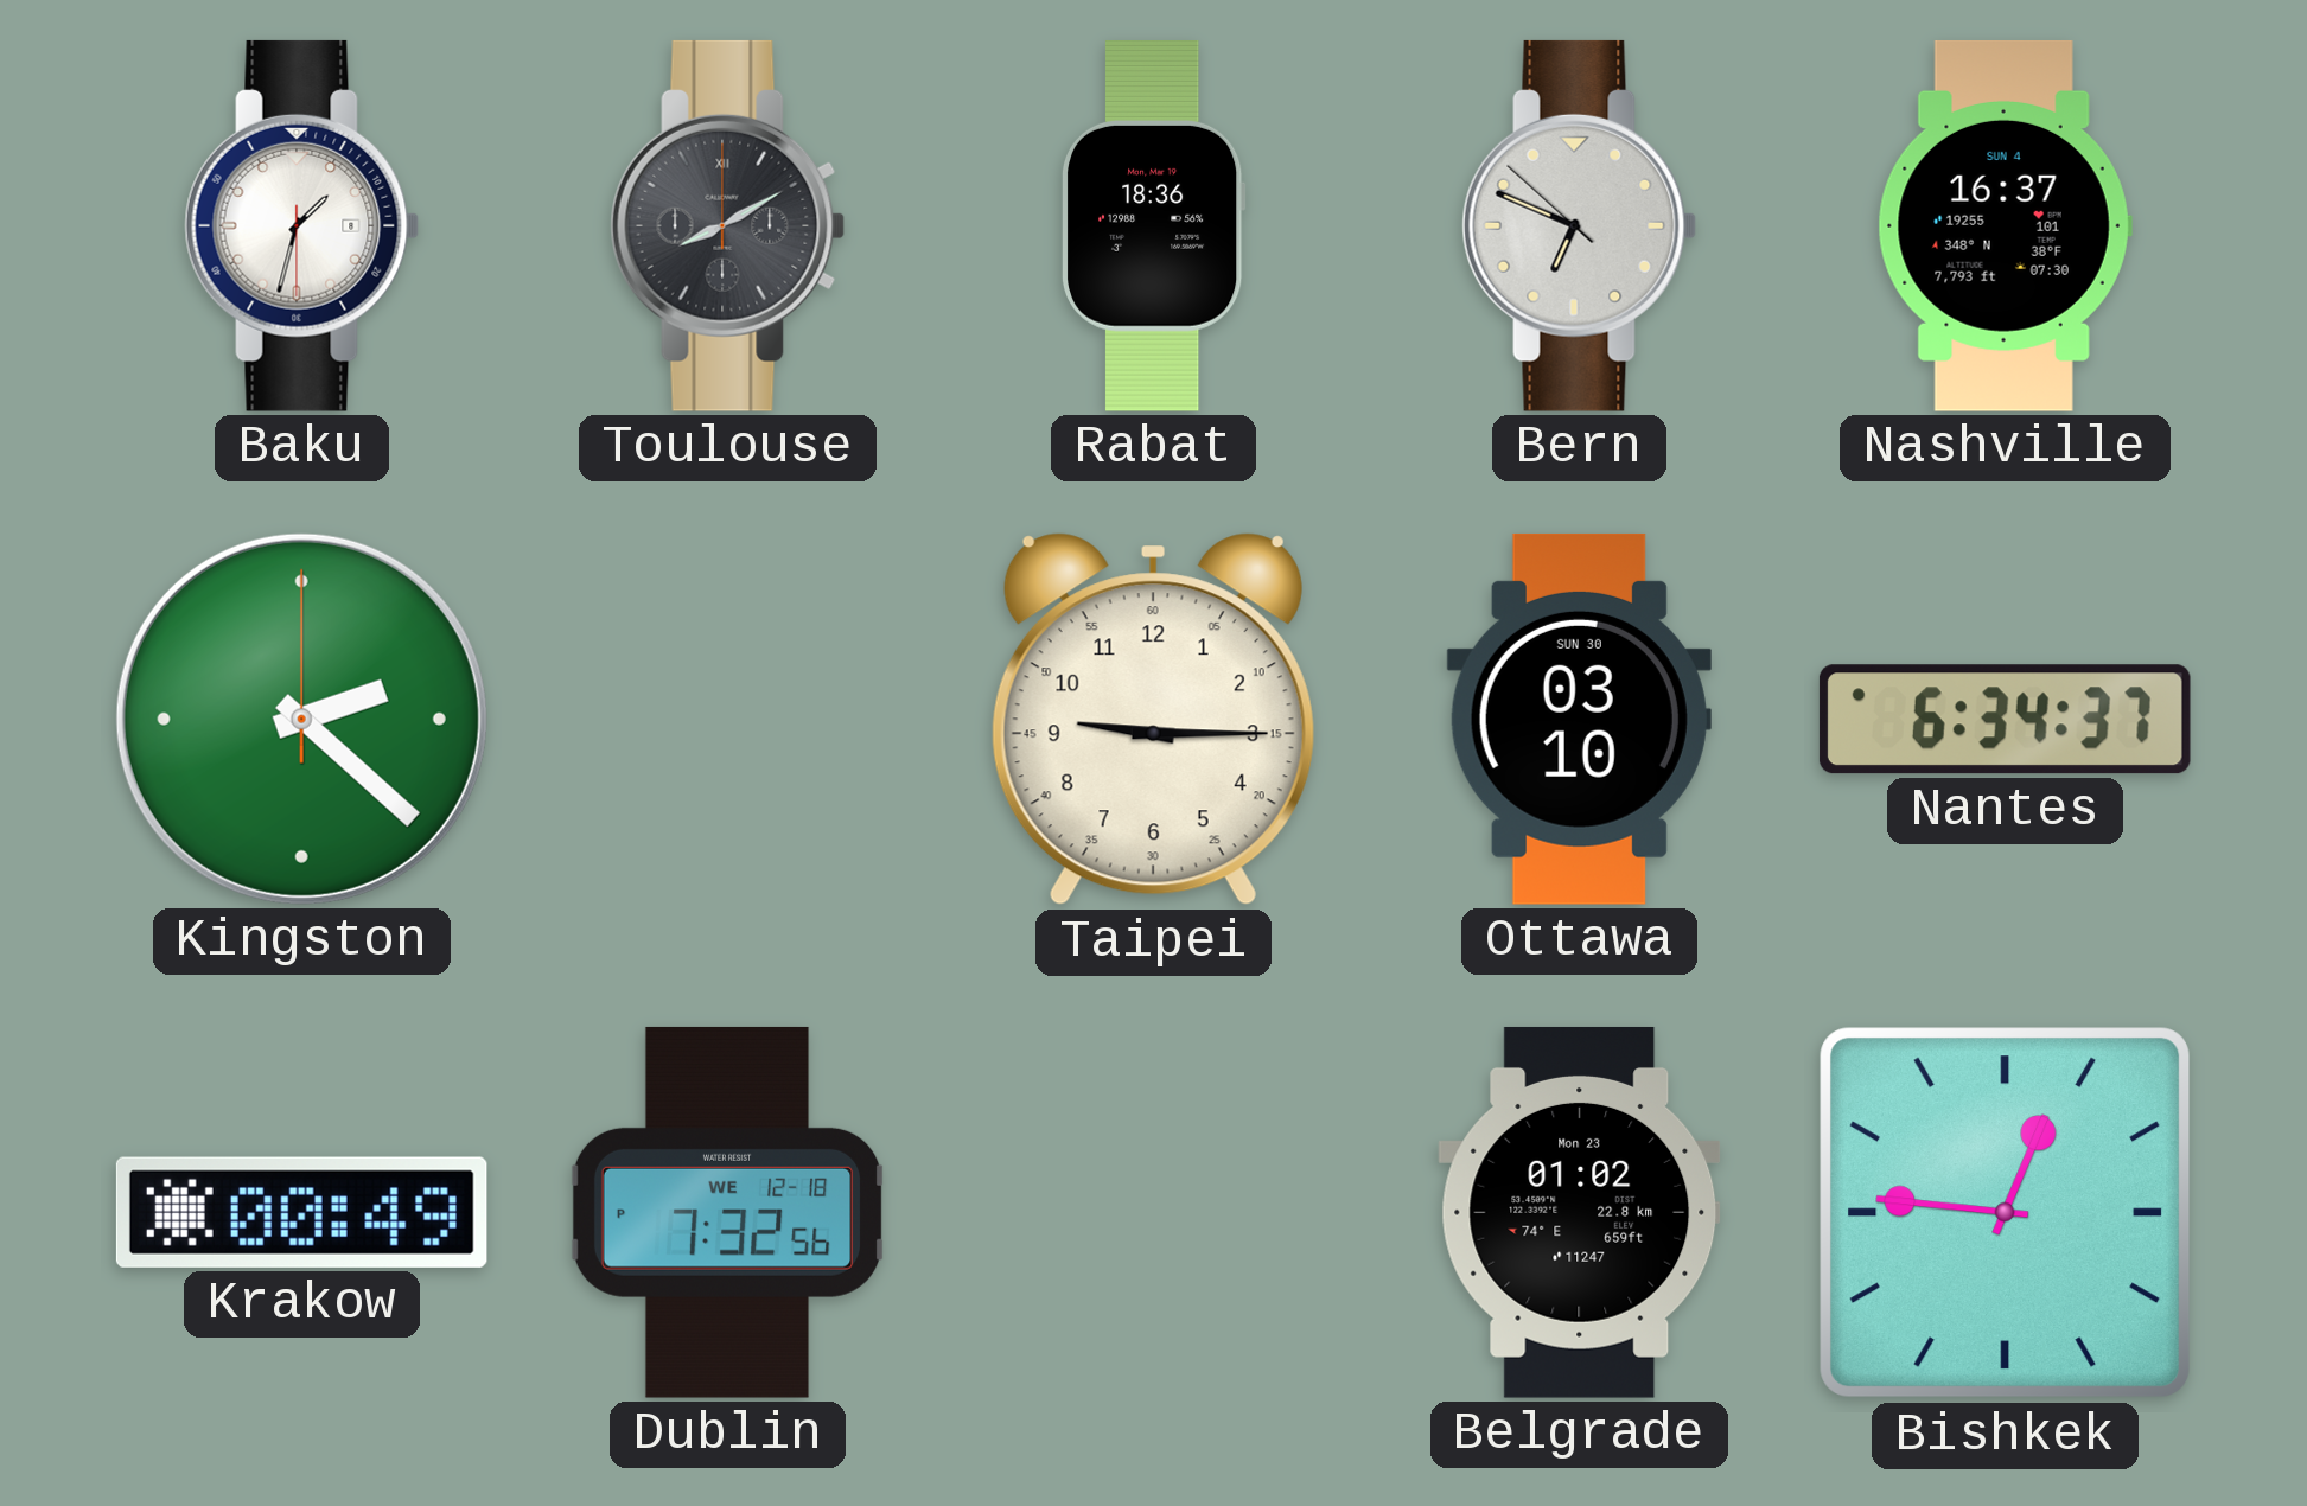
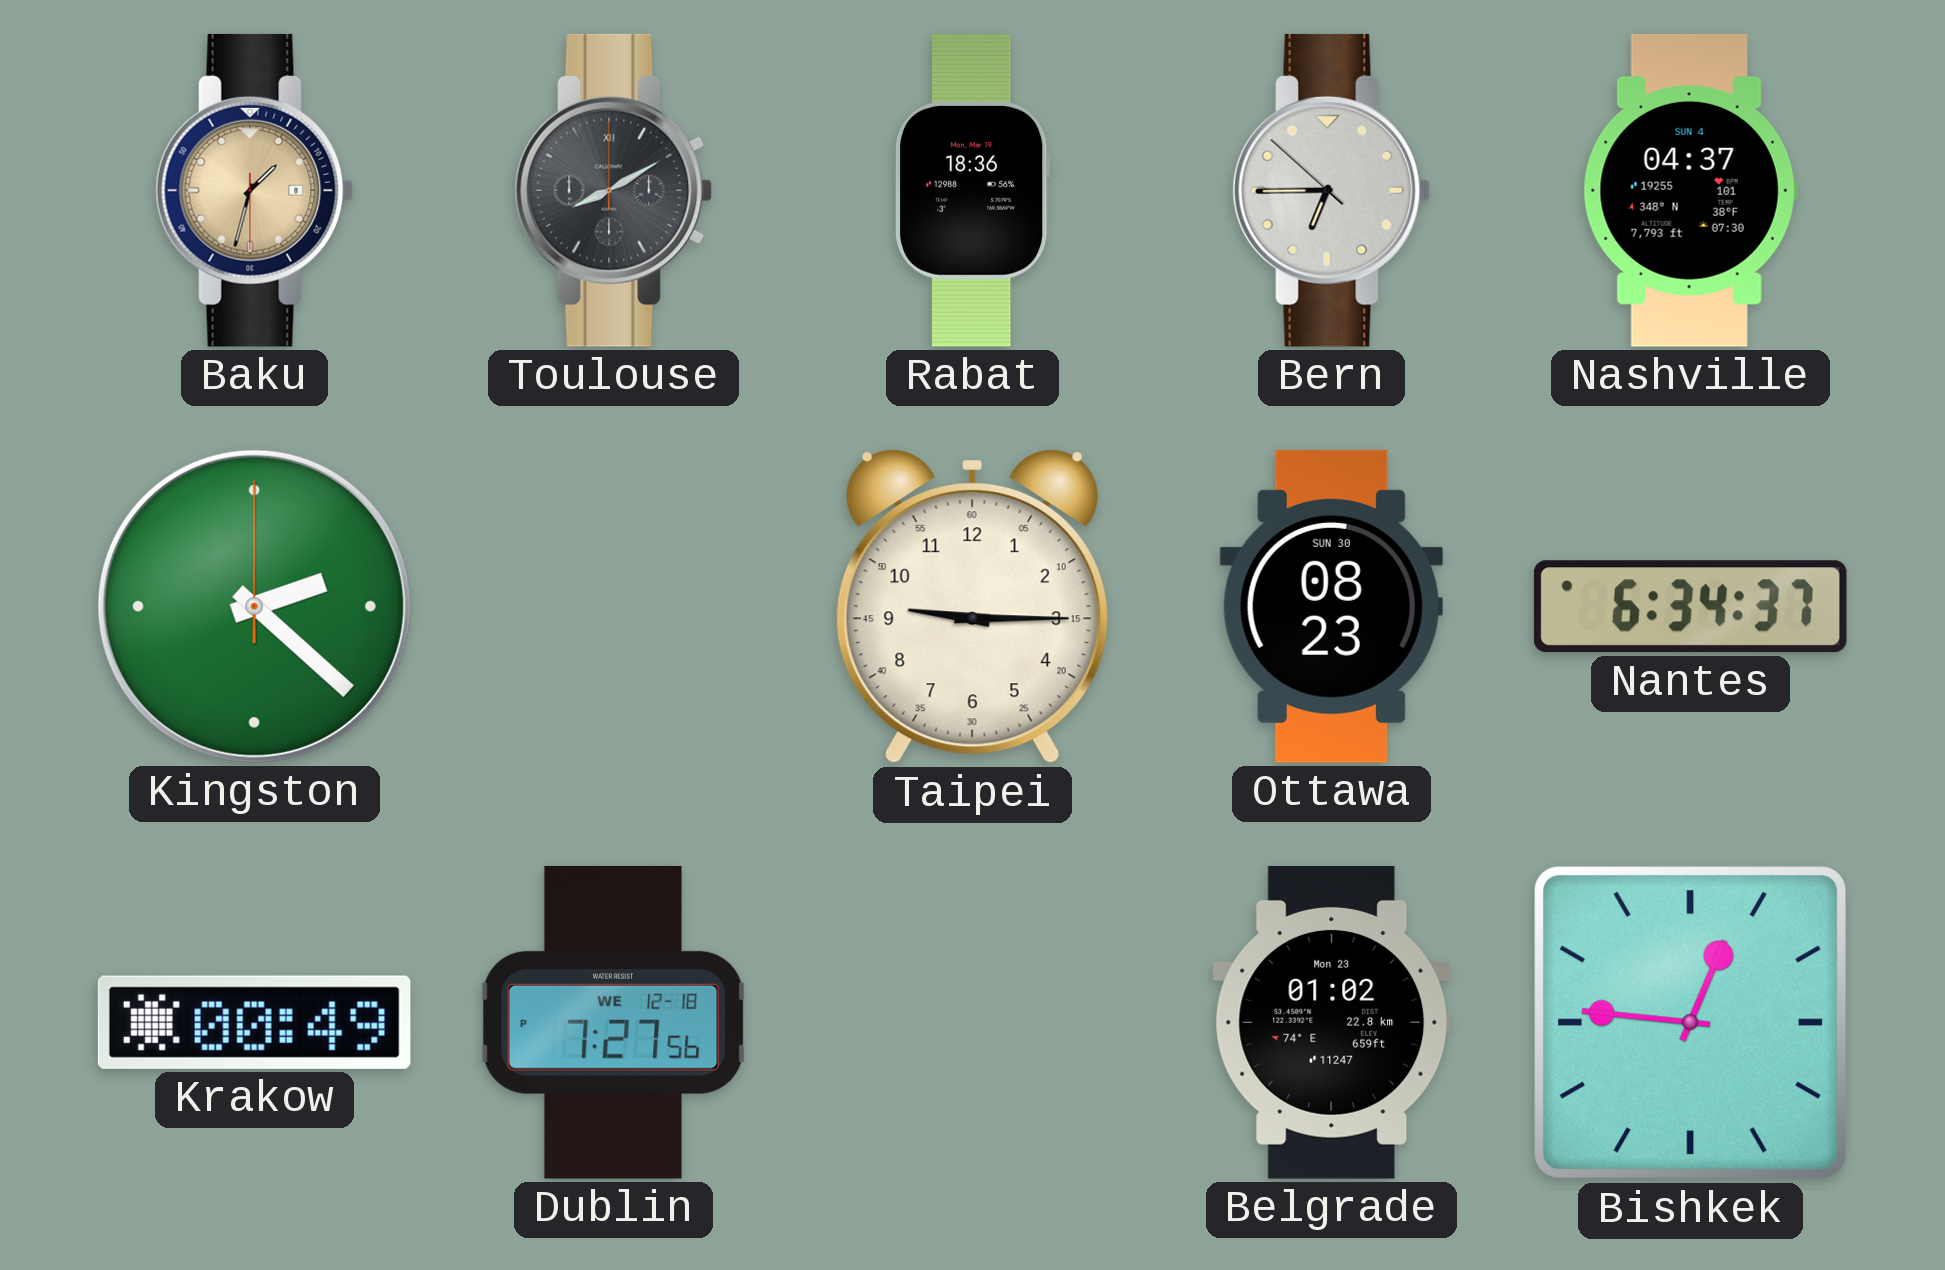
Baku dial: white -> champagne
Bern: 6:48 -> 6:44
Nashville: 16:37 -> 04:37
Ottawa: 03:10 -> 08:23
Dublin: 7:32 -> 7:27
